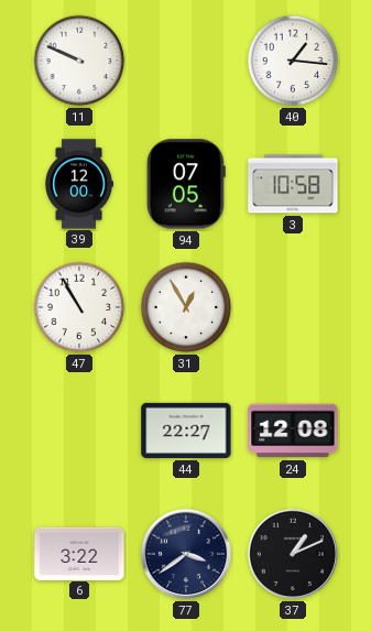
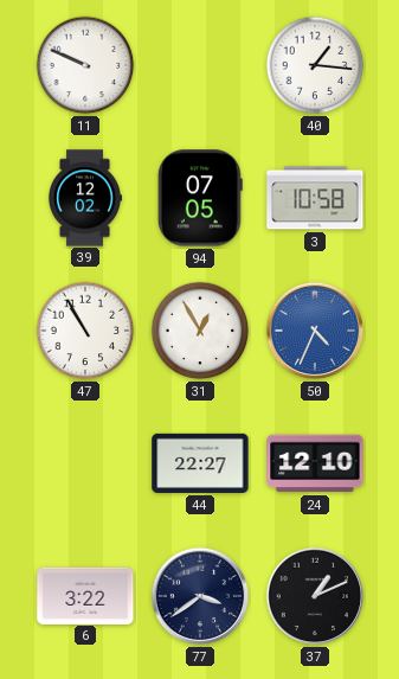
39: 12:00 -> 12:02
50: none -> 4:34
24: 12:08 -> 12:10
